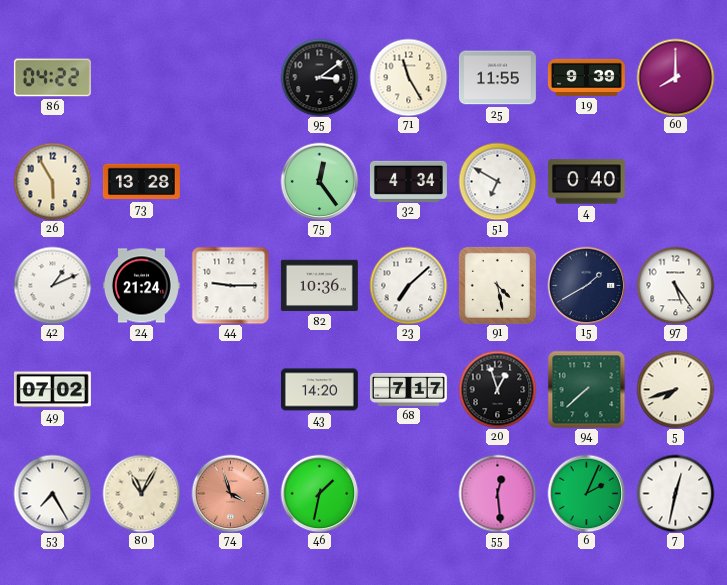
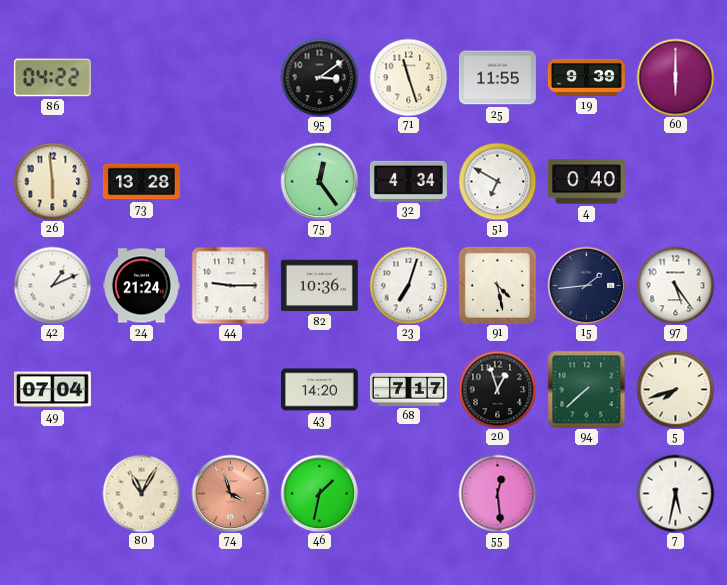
71: 11:25 -> 11:27
60: 8:00 -> 6:00
26: 5:55 -> 5:59
23: 7:08 -> 7:03
15: 1:40 -> 1:44
49: 07:02 -> 07:04
53: 7:25 -> none
6: 2:04 -> none
7: 12:32 -> 5:32
